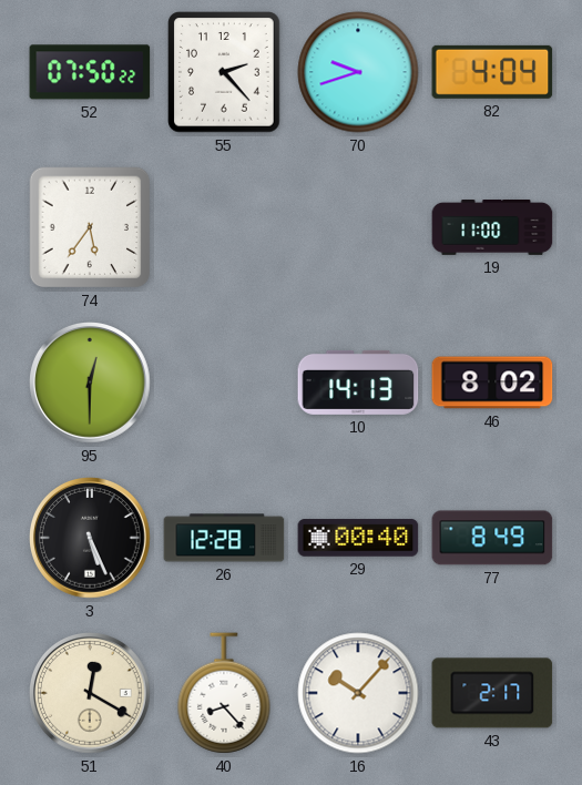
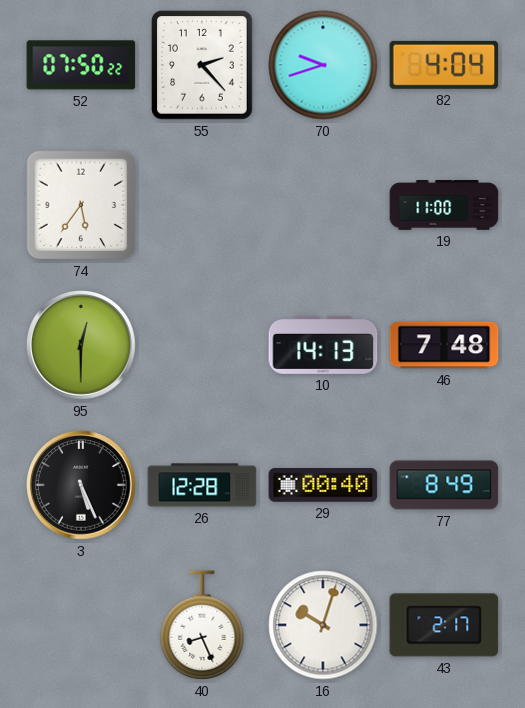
46: 8:02 -> 7:48
51: 12:20 -> none
40: 8:23 -> 8:26
16: 10:07 -> 10:03
